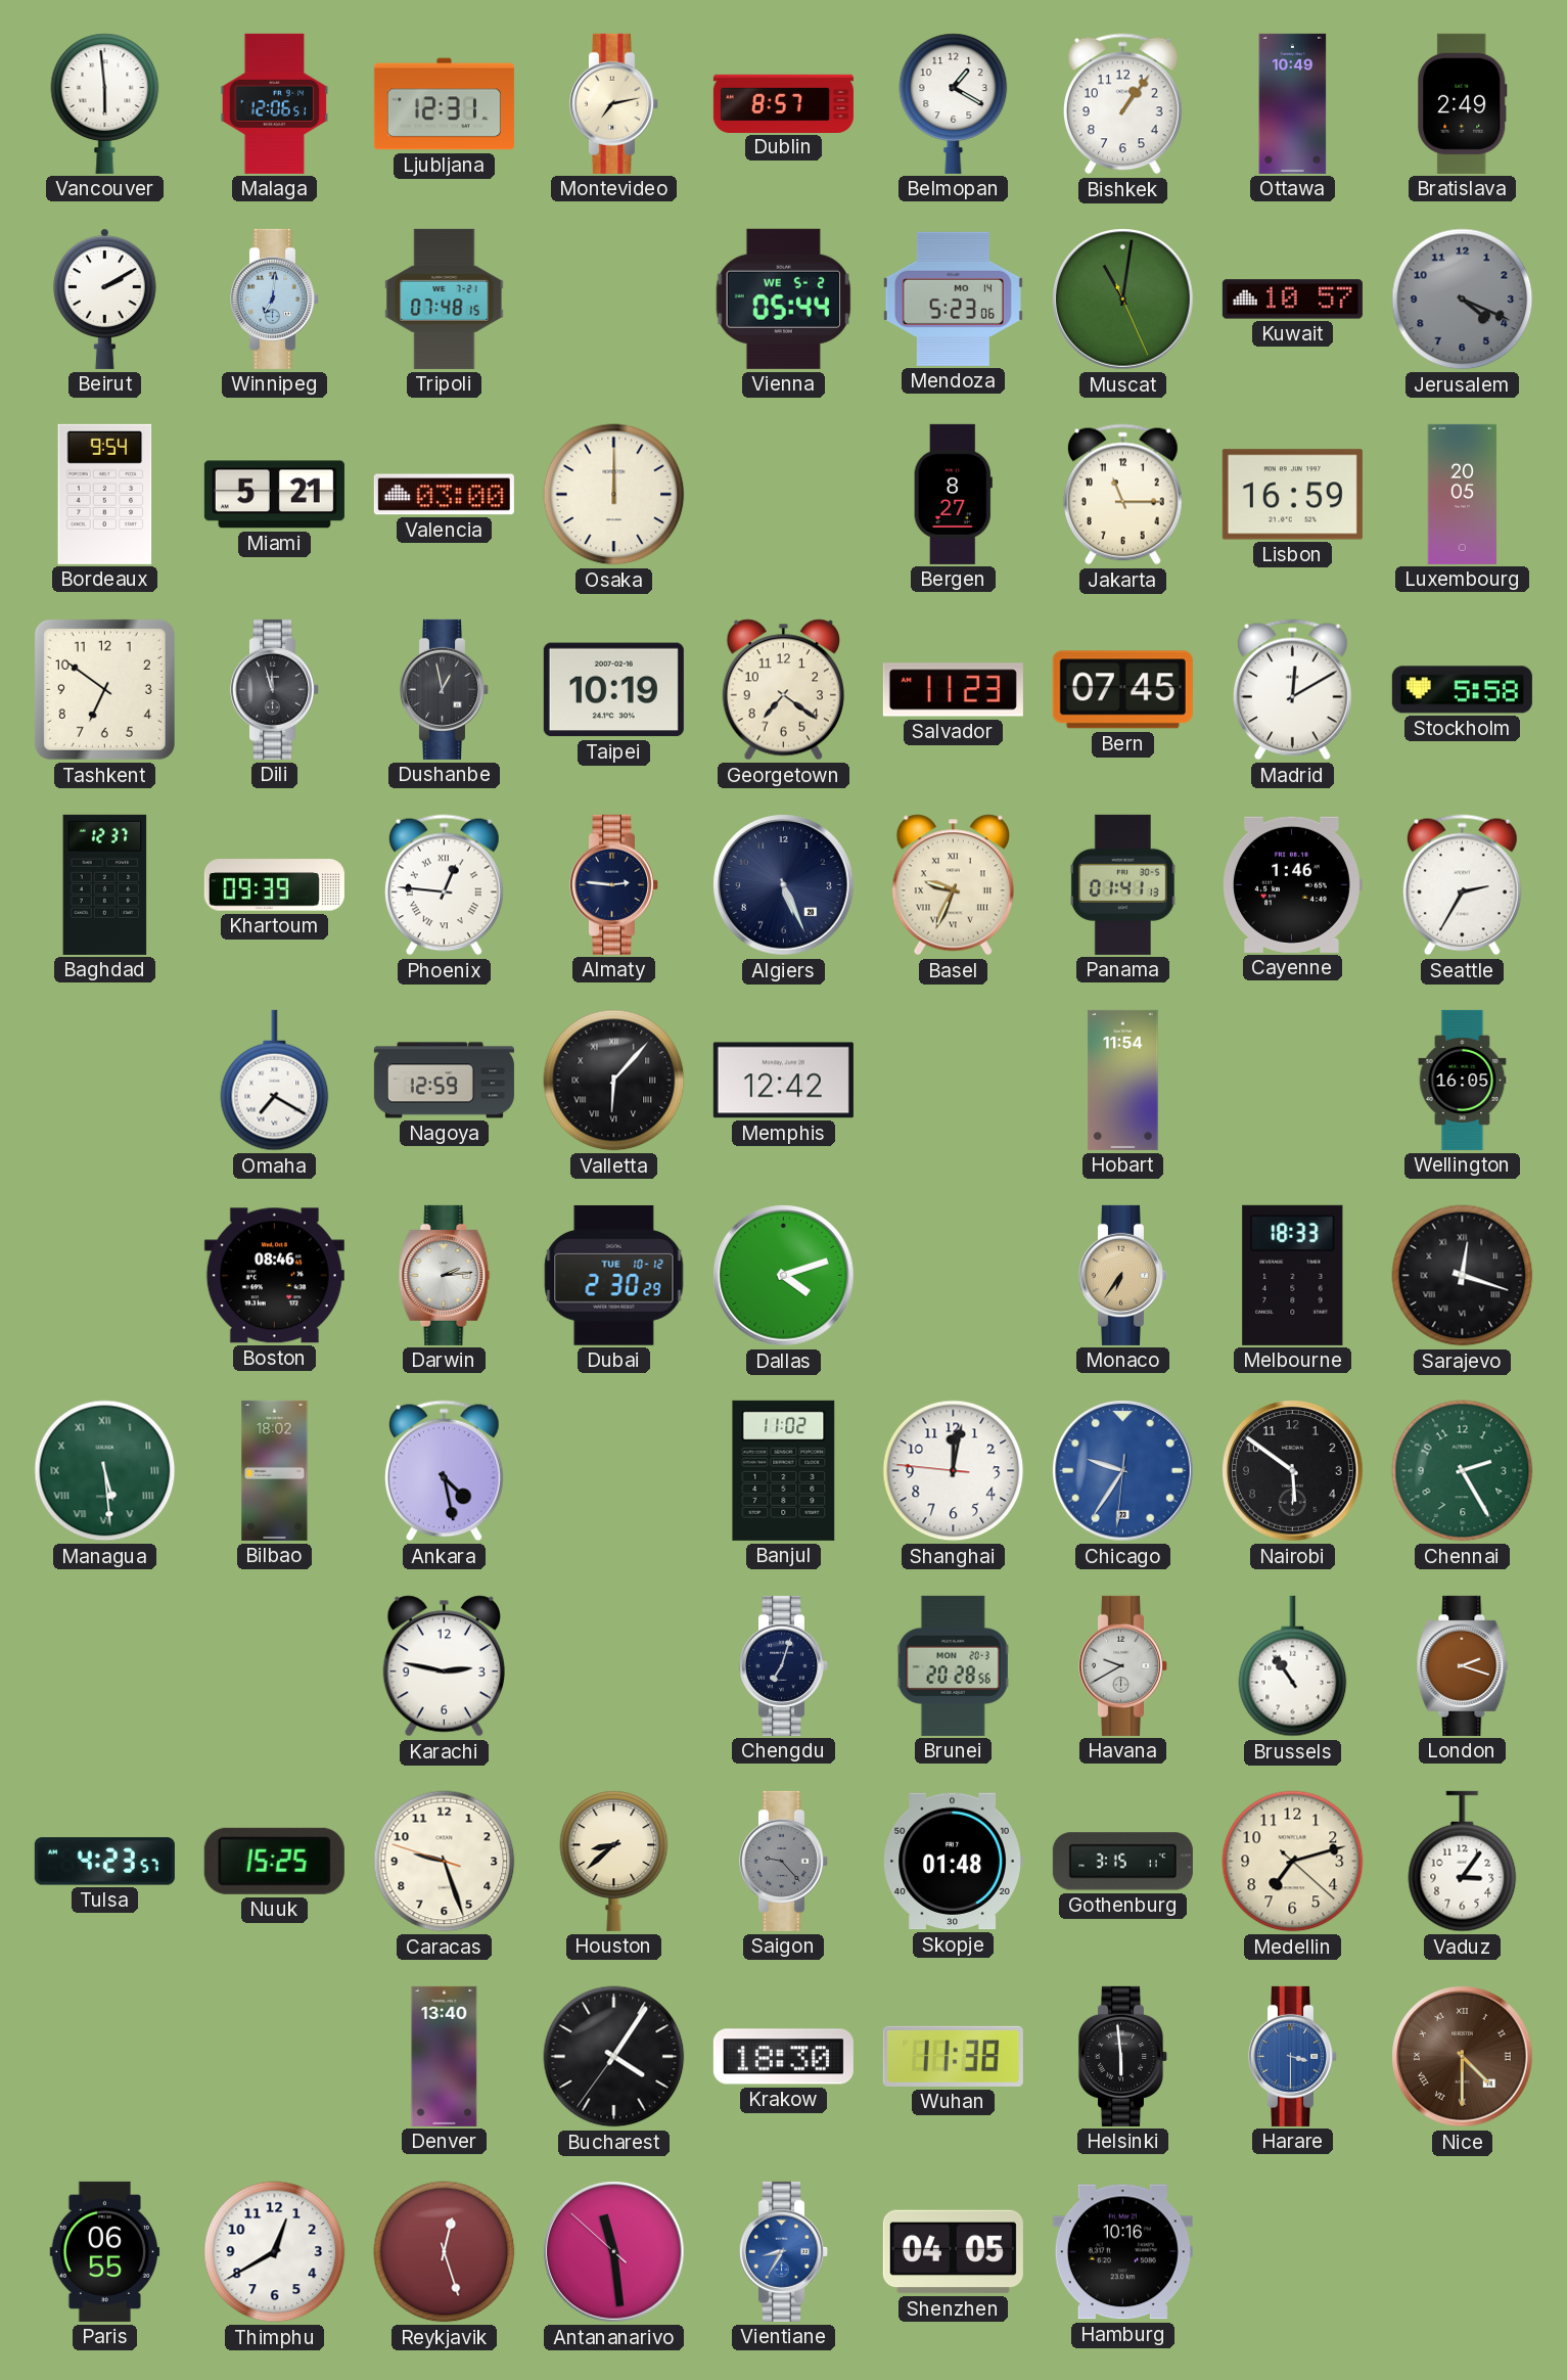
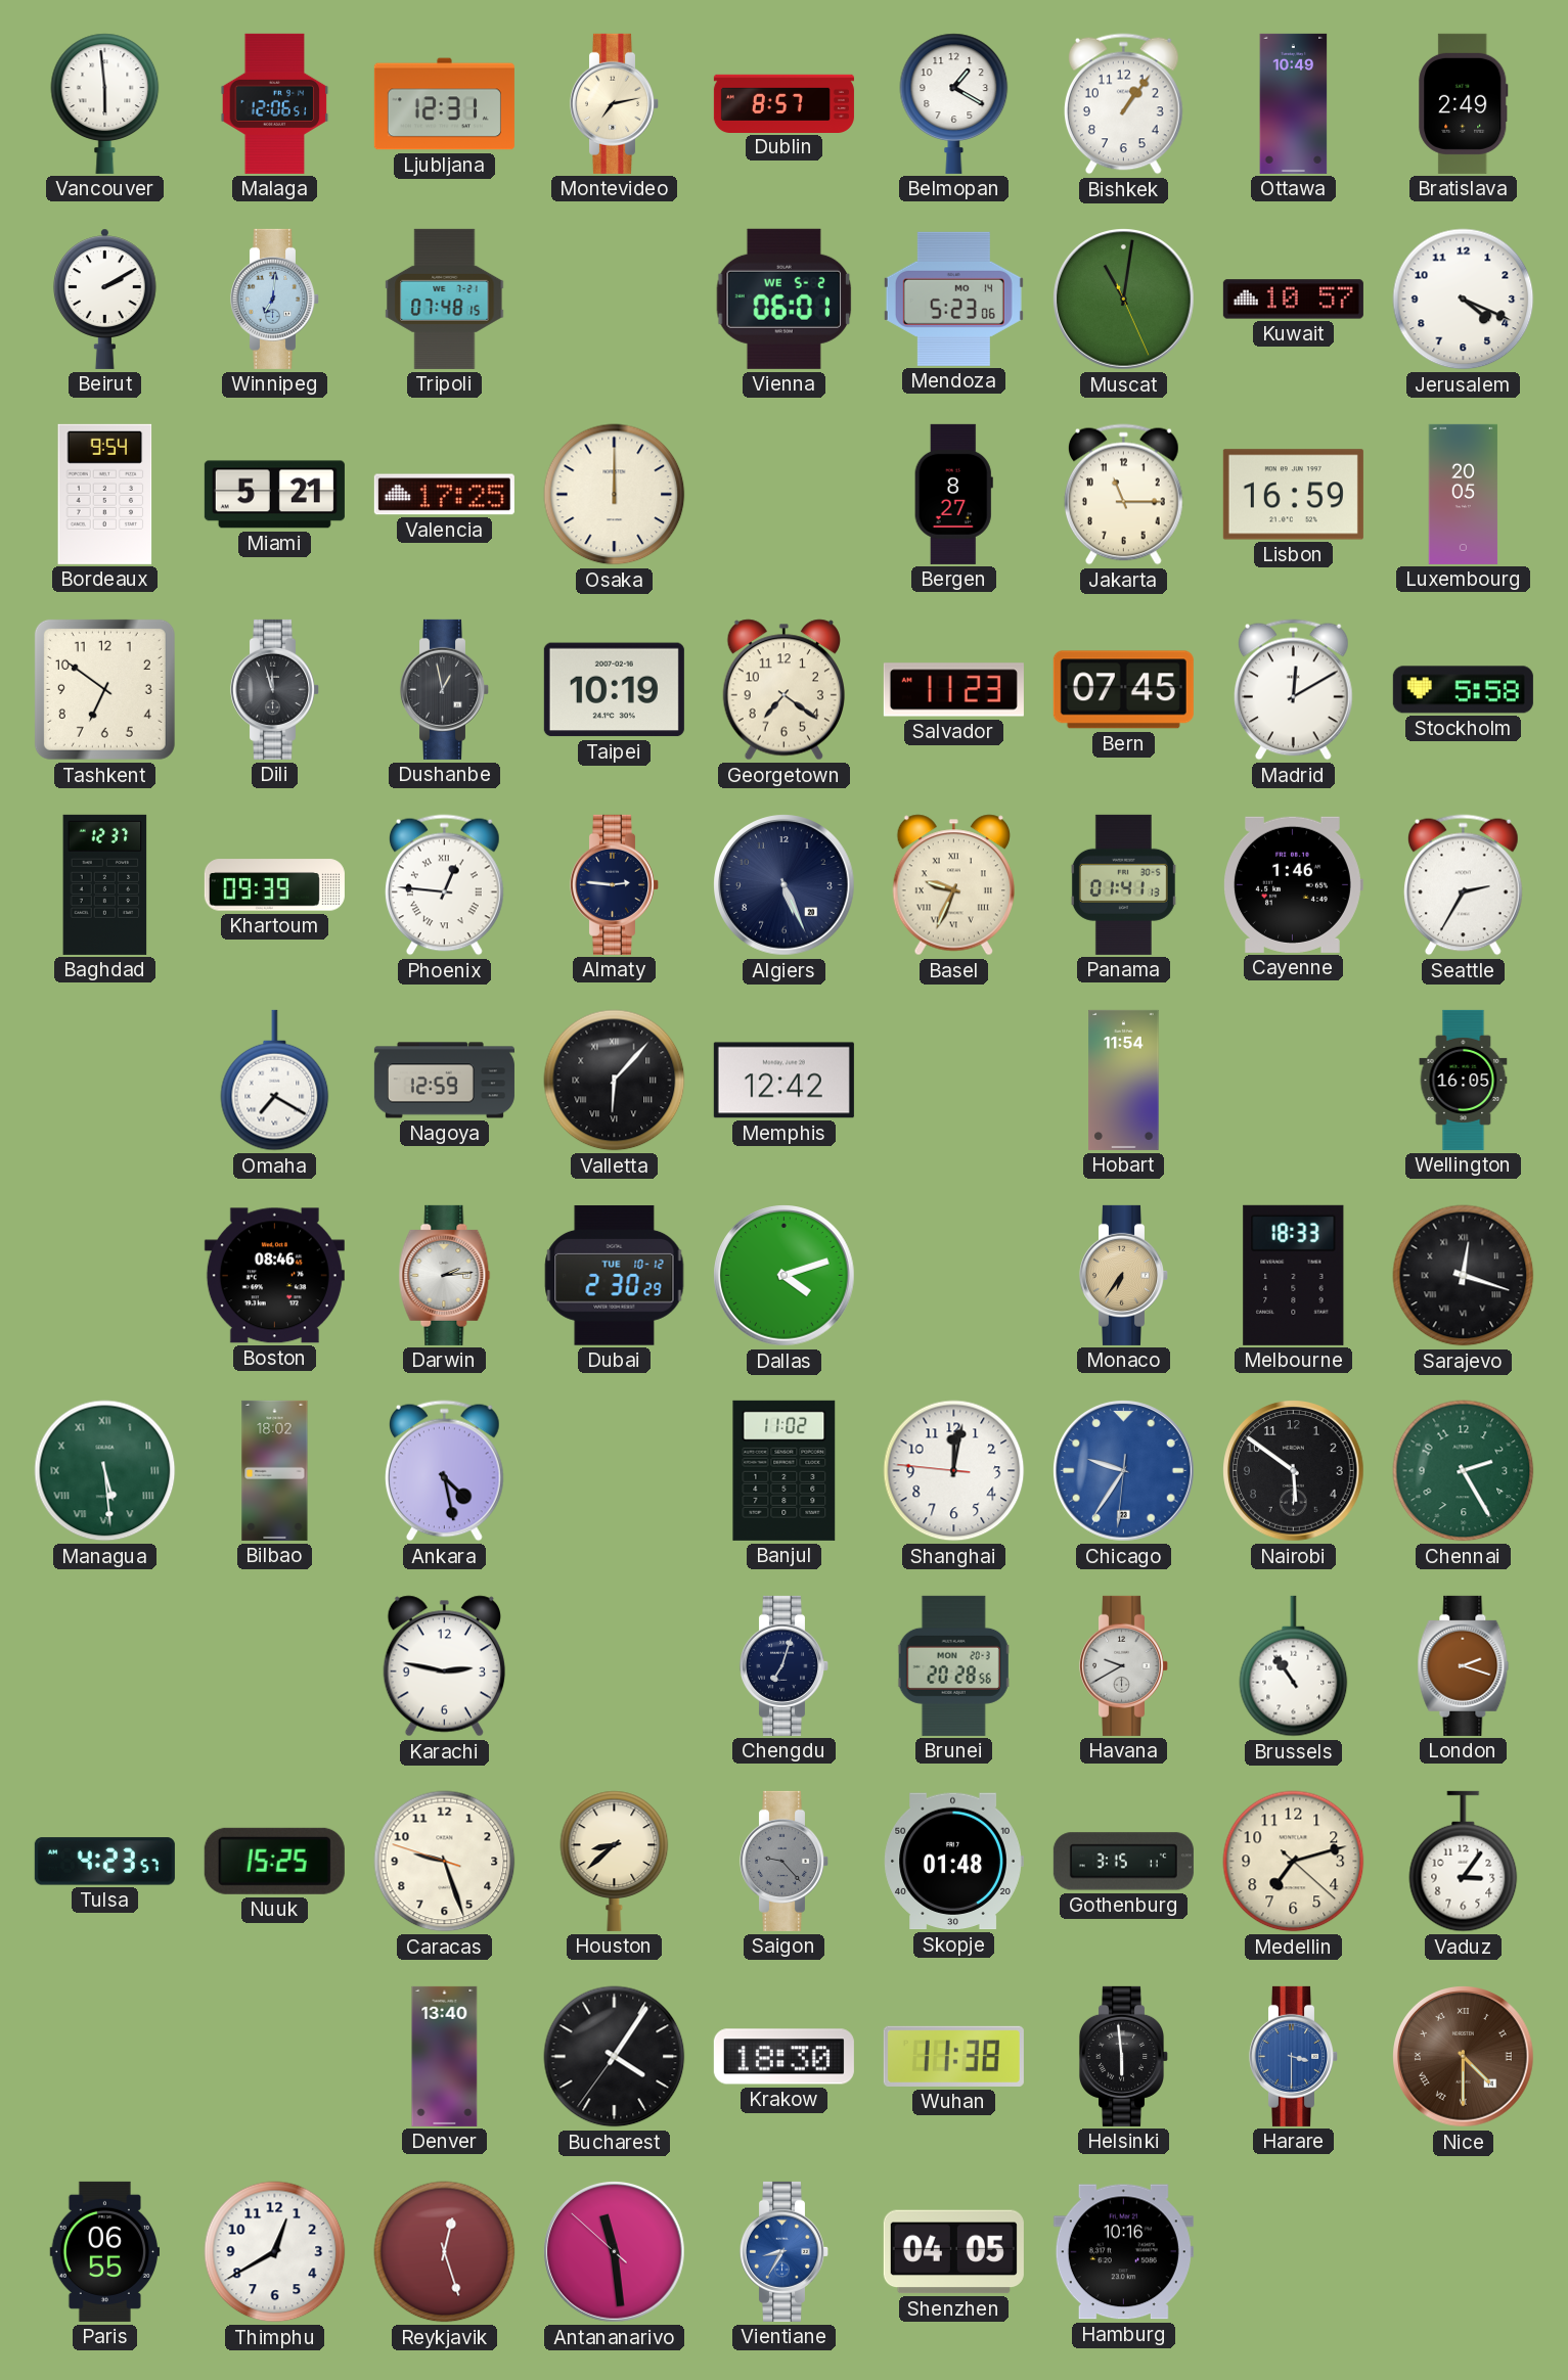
Vienna: 05:44 -> 06:01
Jerusalem dial: grey -> white
Valencia: 03:00 -> 17:25
